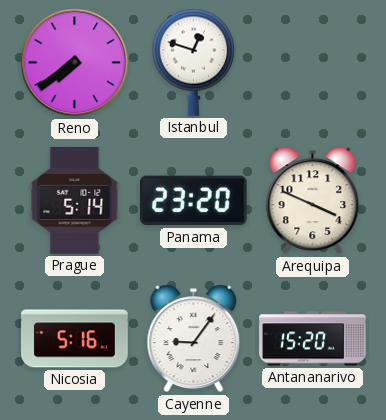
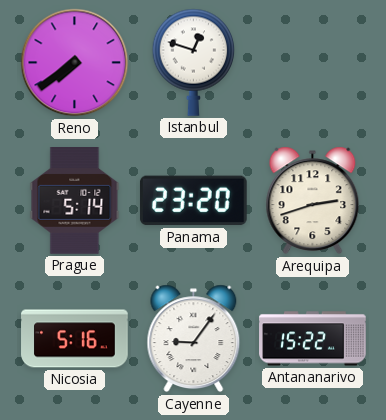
Arequipa: 3:49 -> 2:42
Antananarivo: 15:20 -> 15:22
